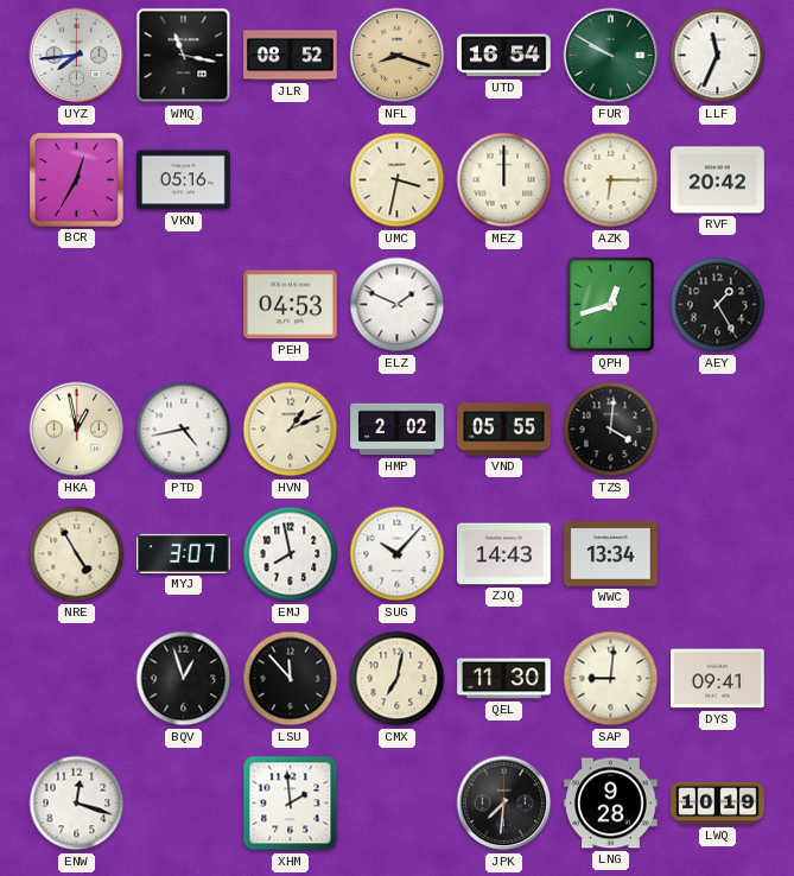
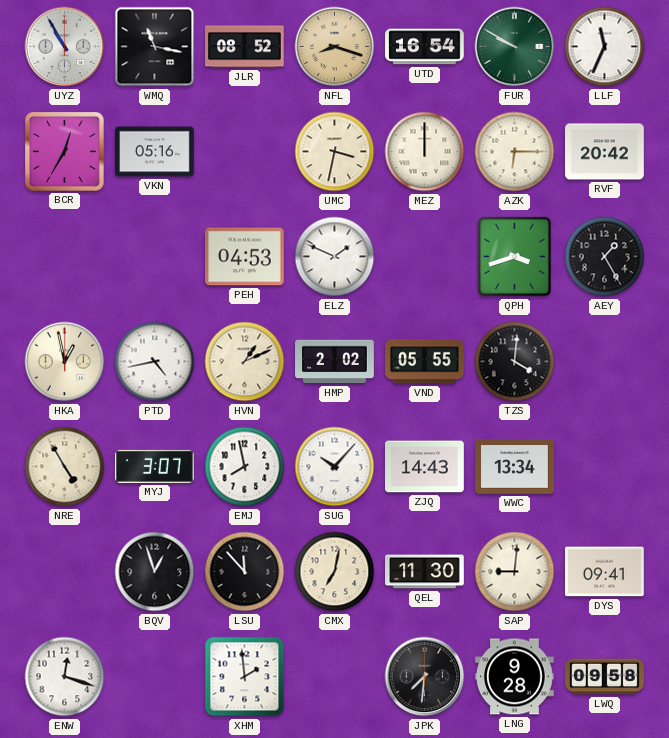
UYZ: 7:44 -> 10:55
QPH: 12:42 -> 3:42
LWQ: 10:19 -> 09:58
